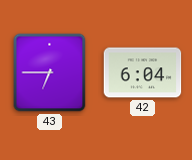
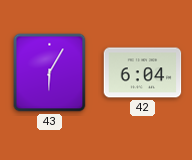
43: 6:45 -> 6:05
